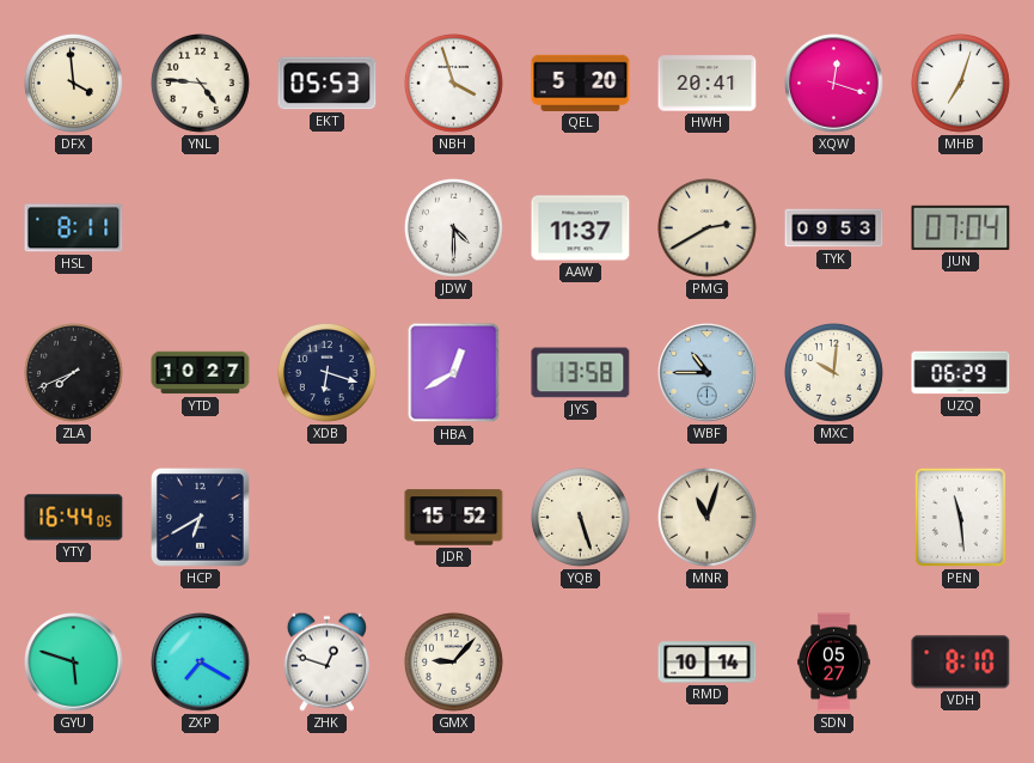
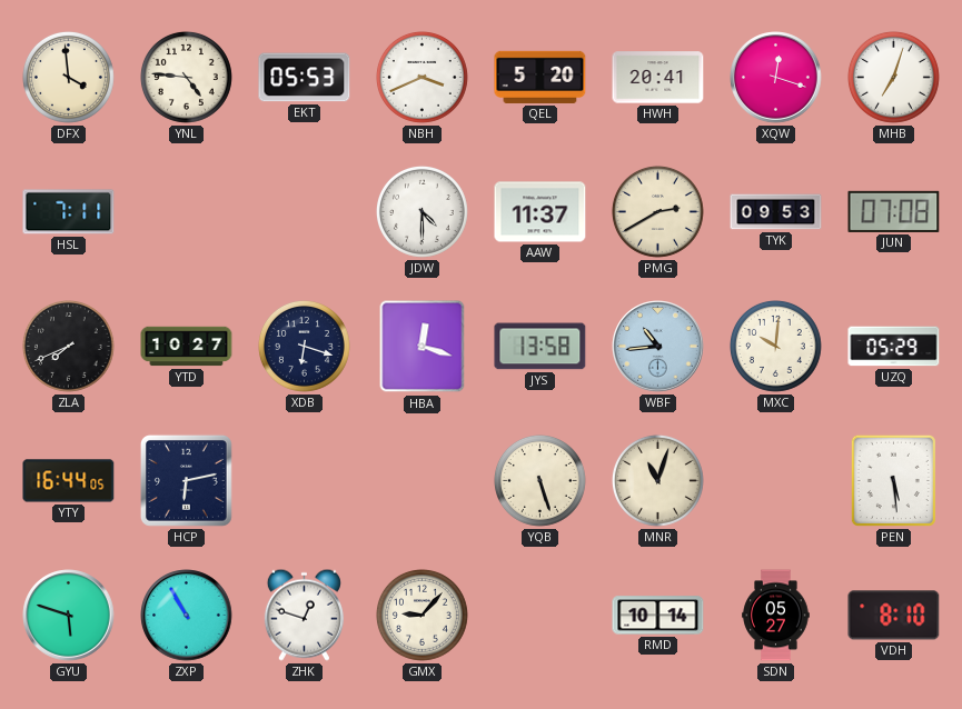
NBH: 3:57 -> 3:41
HSL: 8:11 -> 7:11
JUN: 07:04 -> 07:08
HBA: 12:40 -> 12:18
WBF: 10:45 -> 10:44
UZQ: 06:29 -> 05:29
HCP: 6:40 -> 6:13
JDR: 15:52 -> none
PEN: 11:29 -> 5:29
ZXP: 7:20 -> 10:55
